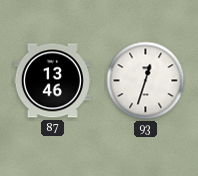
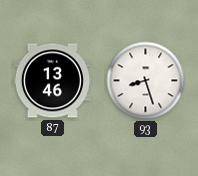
93: 12:33 -> 8:27
